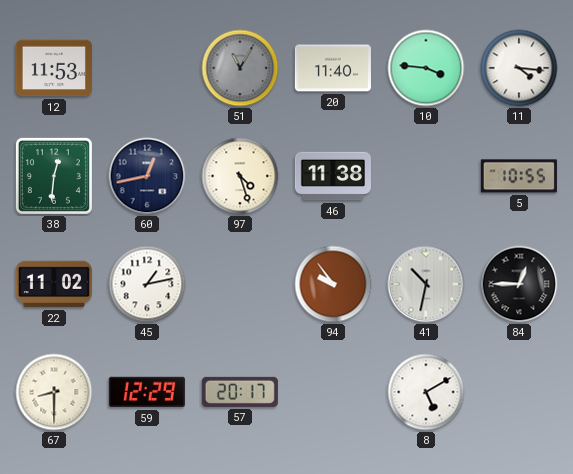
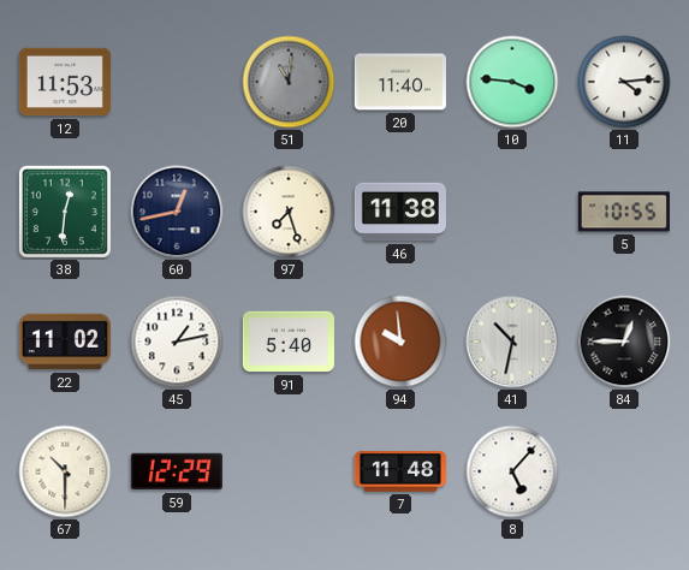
51: 11:05 -> 11:01
11: 4:16 -> 4:14
97: 4:27 -> 7:27
91: none -> 5:40
94: 9:54 -> 9:59
67: 8:30 -> 10:30
57: 20:17 -> none
7: none -> 11:48
8: 5:10 -> 5:07
